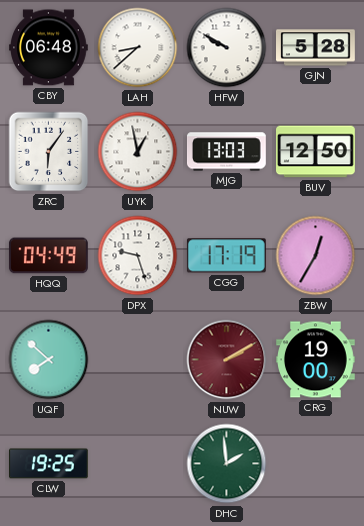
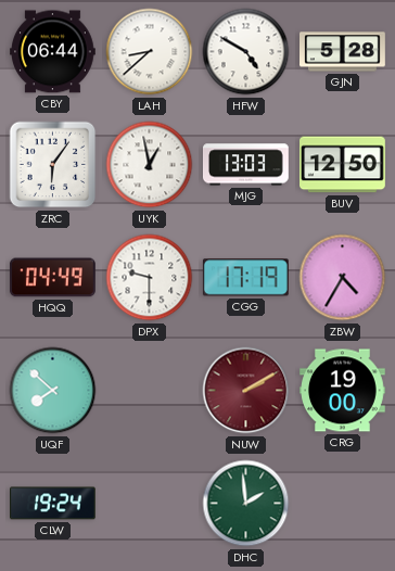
CBY: 06:48 -> 06:44
HFW: 9:50 -> 4:50
DPX: 9:27 -> 9:30
ZBW: 12:35 -> 4:35
CLW: 19:25 -> 19:24
